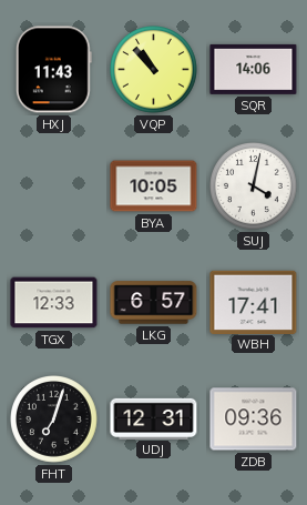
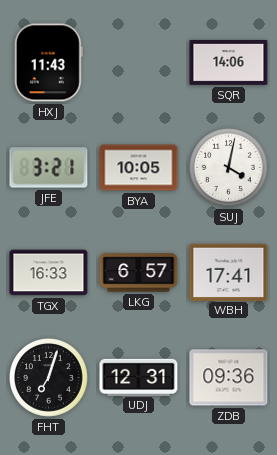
VQP: 10:53 -> none
JFE: none -> 3:21
TGX: 12:33 -> 16:33
